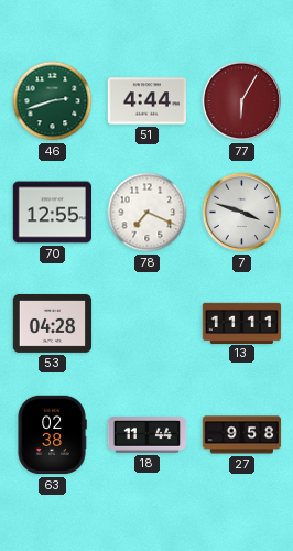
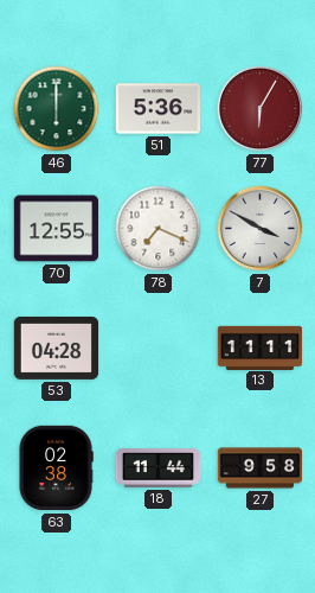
46: 2:42 -> 6:00
51: 4:44 -> 5:36
7: 3:48 -> 3:50
